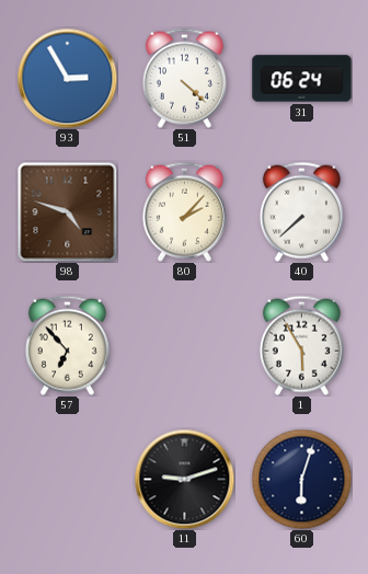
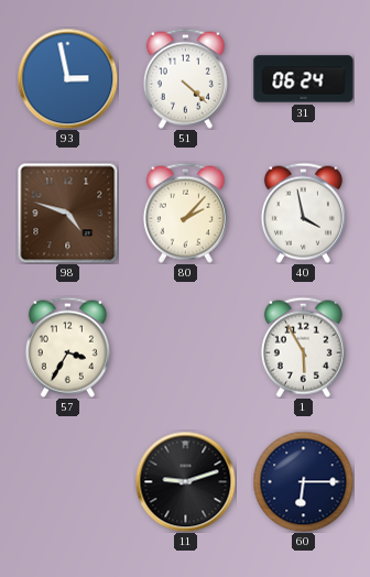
93: 2:55 -> 2:58
40: 7:38 -> 3:58
57: 6:53 -> 3:35
60: 6:03 -> 6:15
